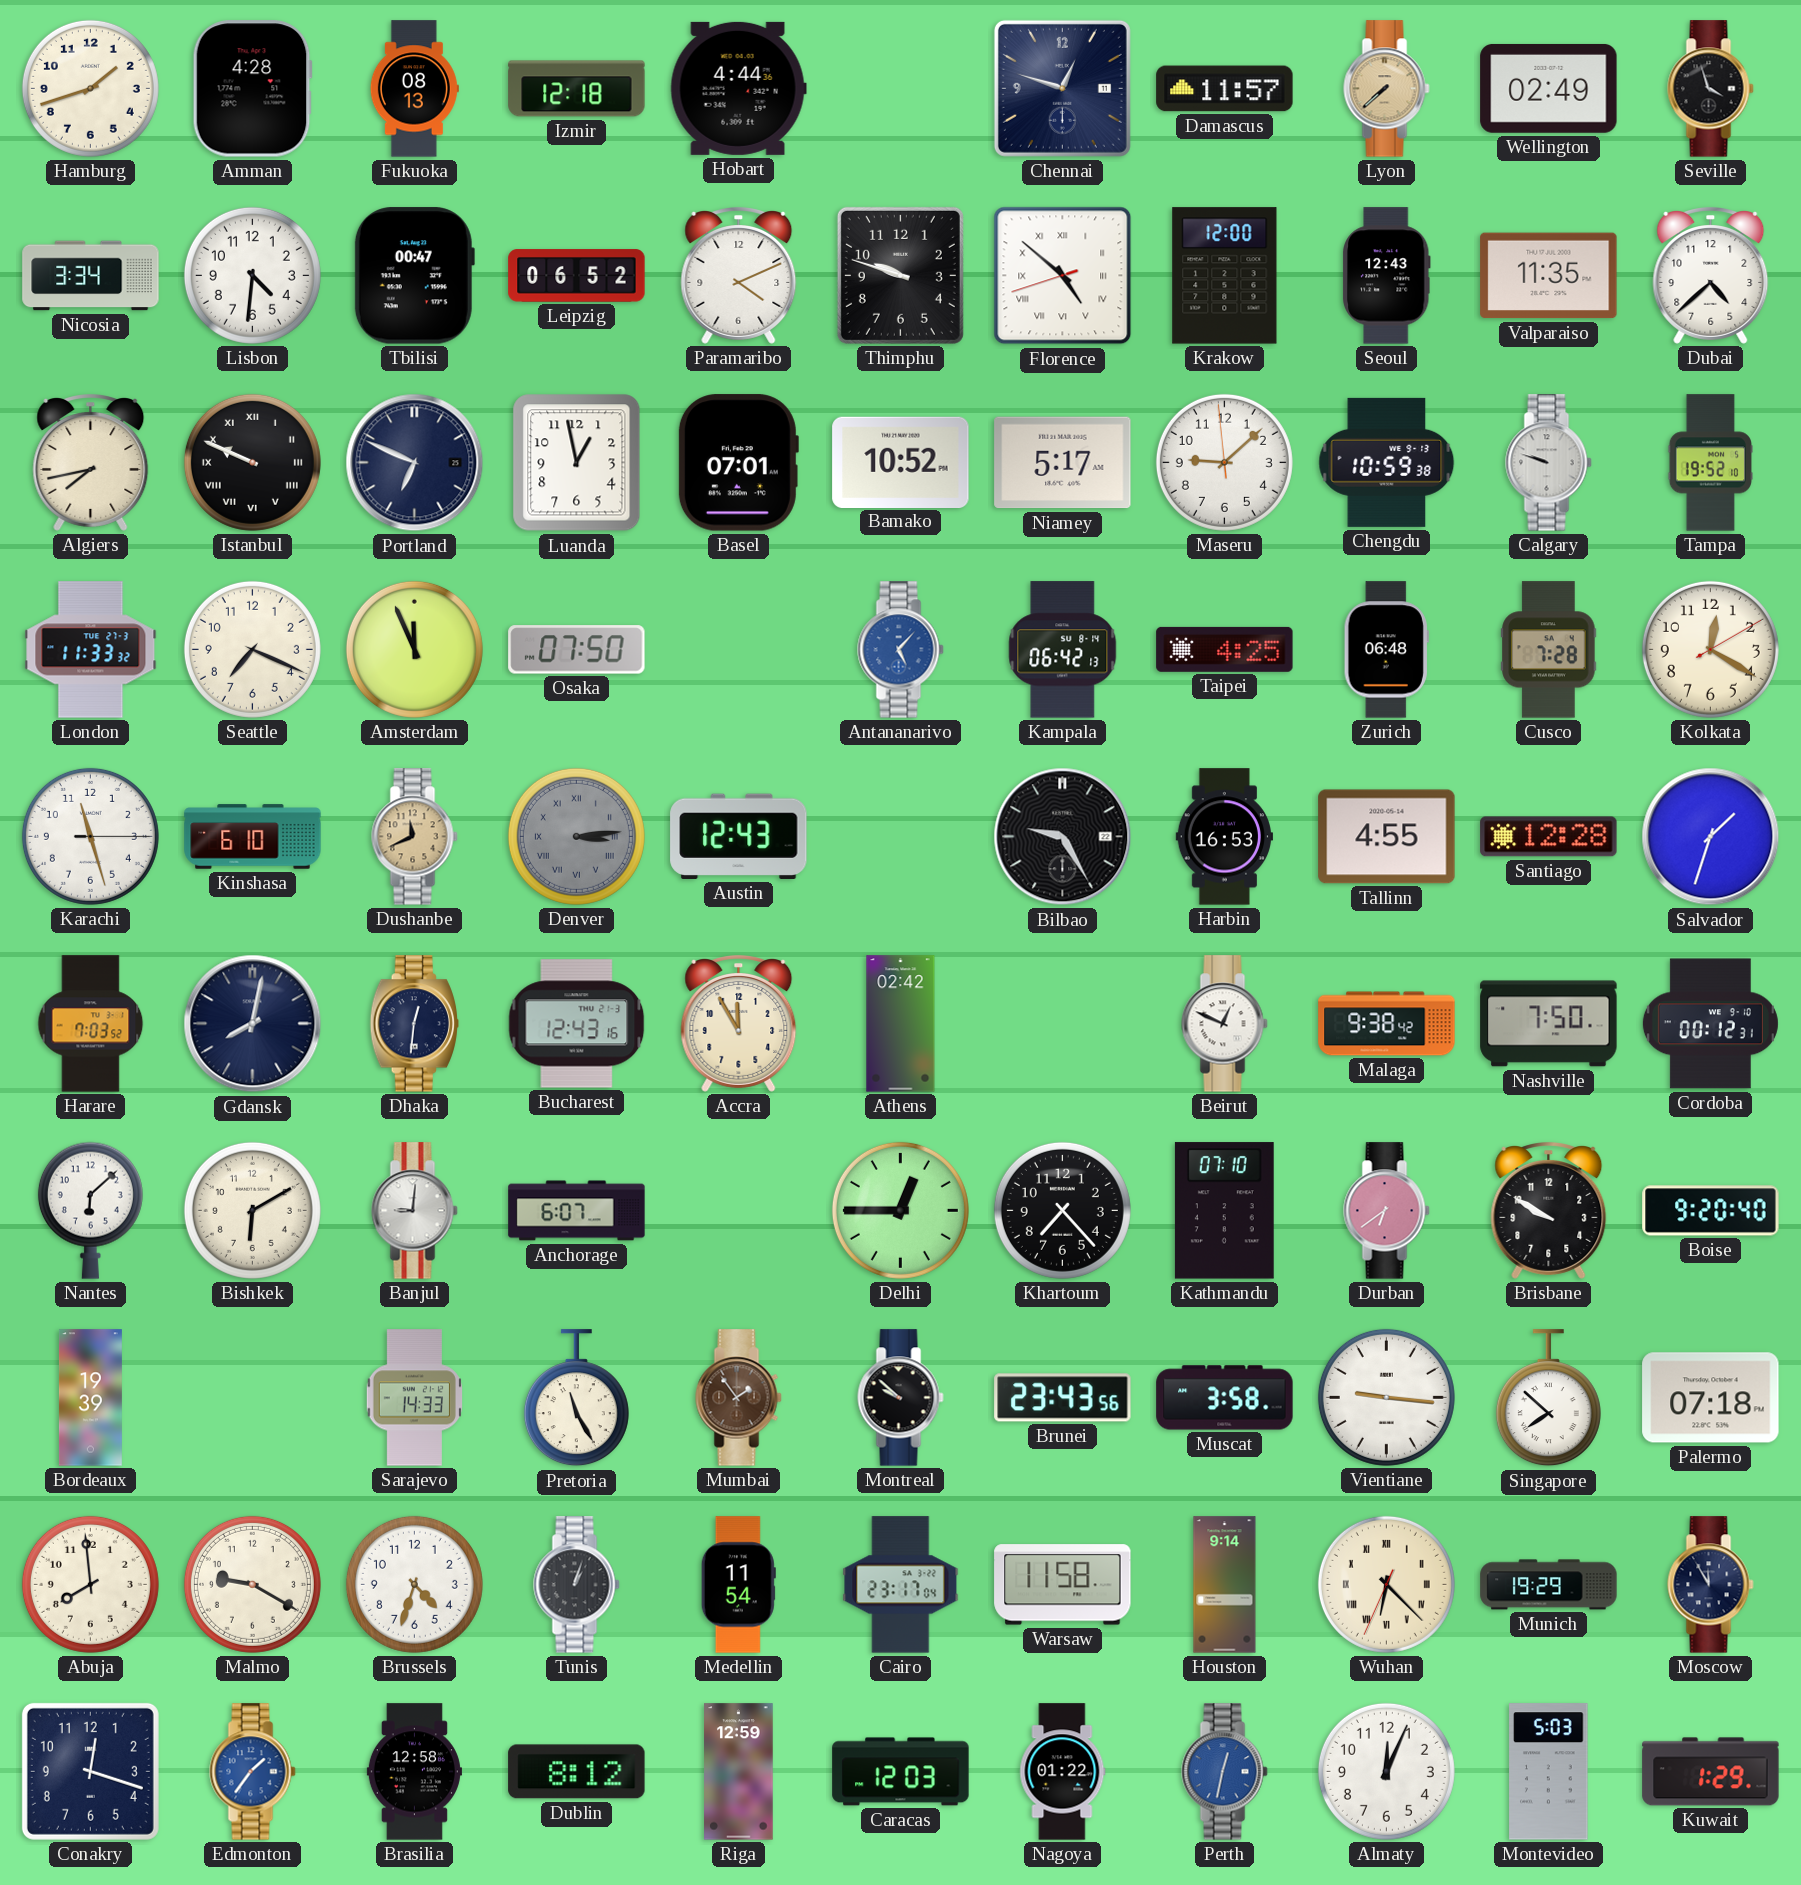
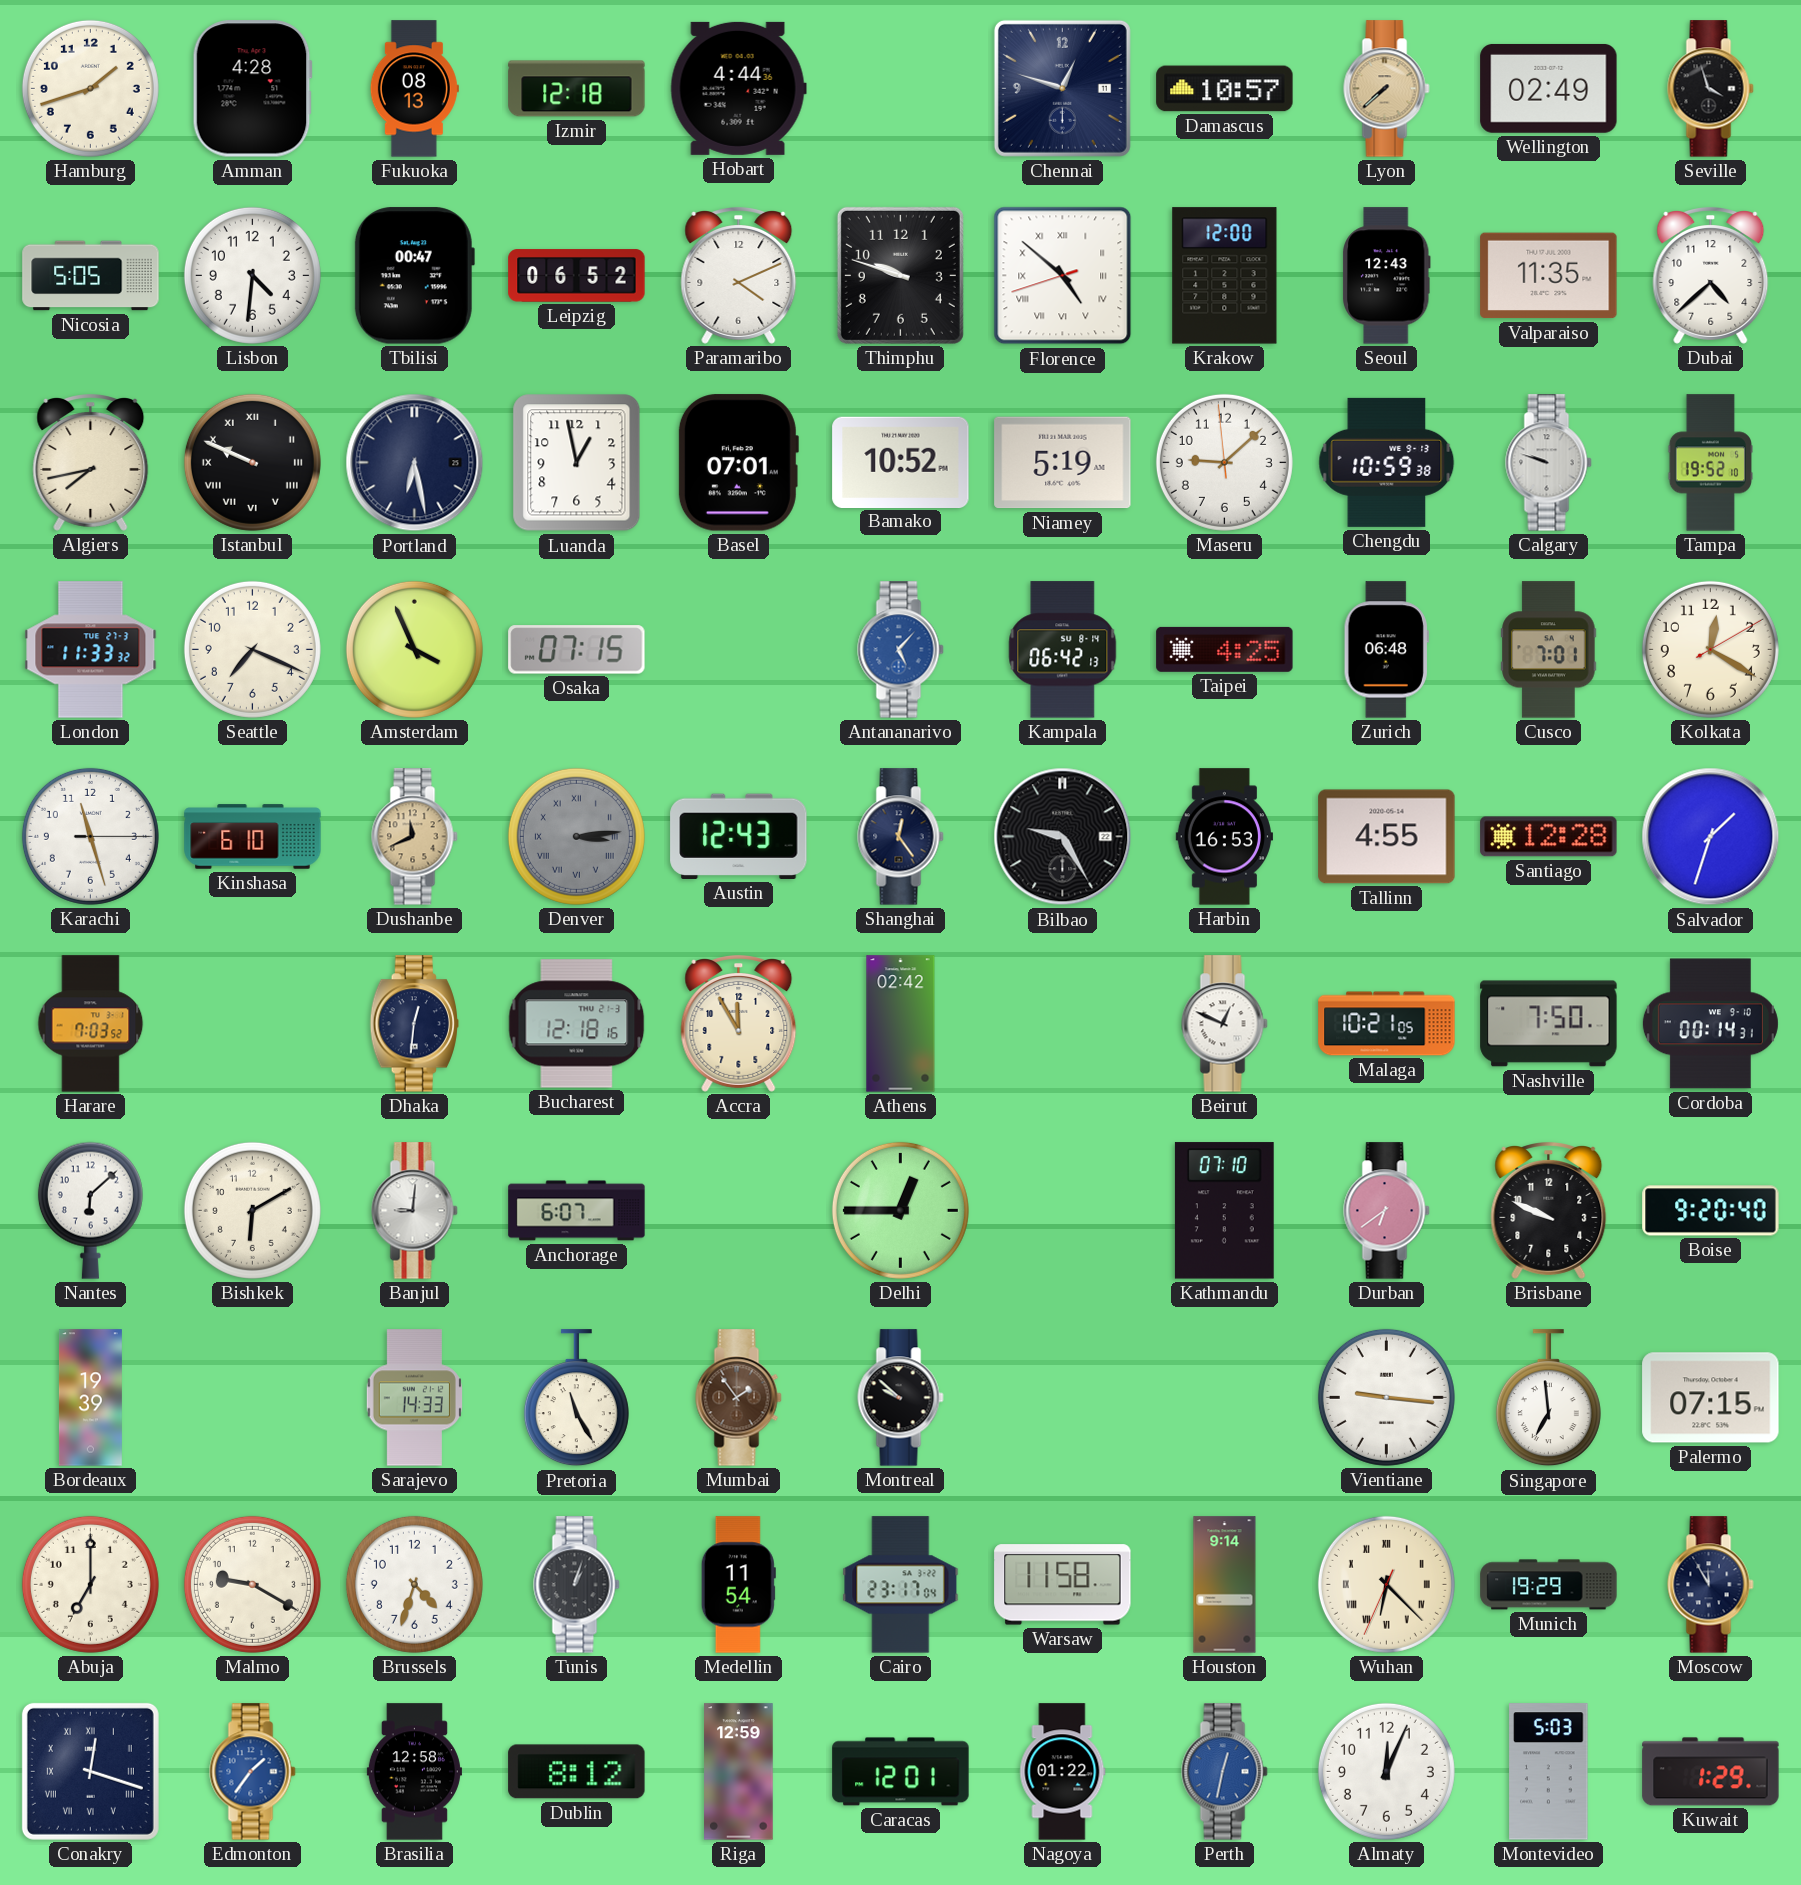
Damascus: 11:57 -> 10:57
Nicosia: 3:34 -> 5:05
Portland: 6:49 -> 6:28
Niamey: 5:17 -> 5:19
Amsterdam: 11:56 -> 3:56
Osaka: 07:50 -> 07:15
Cusco: 7:28 -> 7:01
Shanghai: none -> 12:24
Gdansk: 8:02 -> none
Bucharest: 12:43 -> 12:18
Malaga: 9:38 -> 10:21
Cordoba: 00:12 -> 00:14
Khartoum: 7:23 -> none
Brisbane: 9:50 -> 9:49
Brunei: 23:43 -> none
Muscat: 3:58 -> none
Singapore: 7:52 -> 6:59
Palermo: 07:18 -> 07:15
Abuja: 7:59 -> 7:00
Conakry numerals: Arabic -> Roman
Caracas: 12:03 -> 12:01
